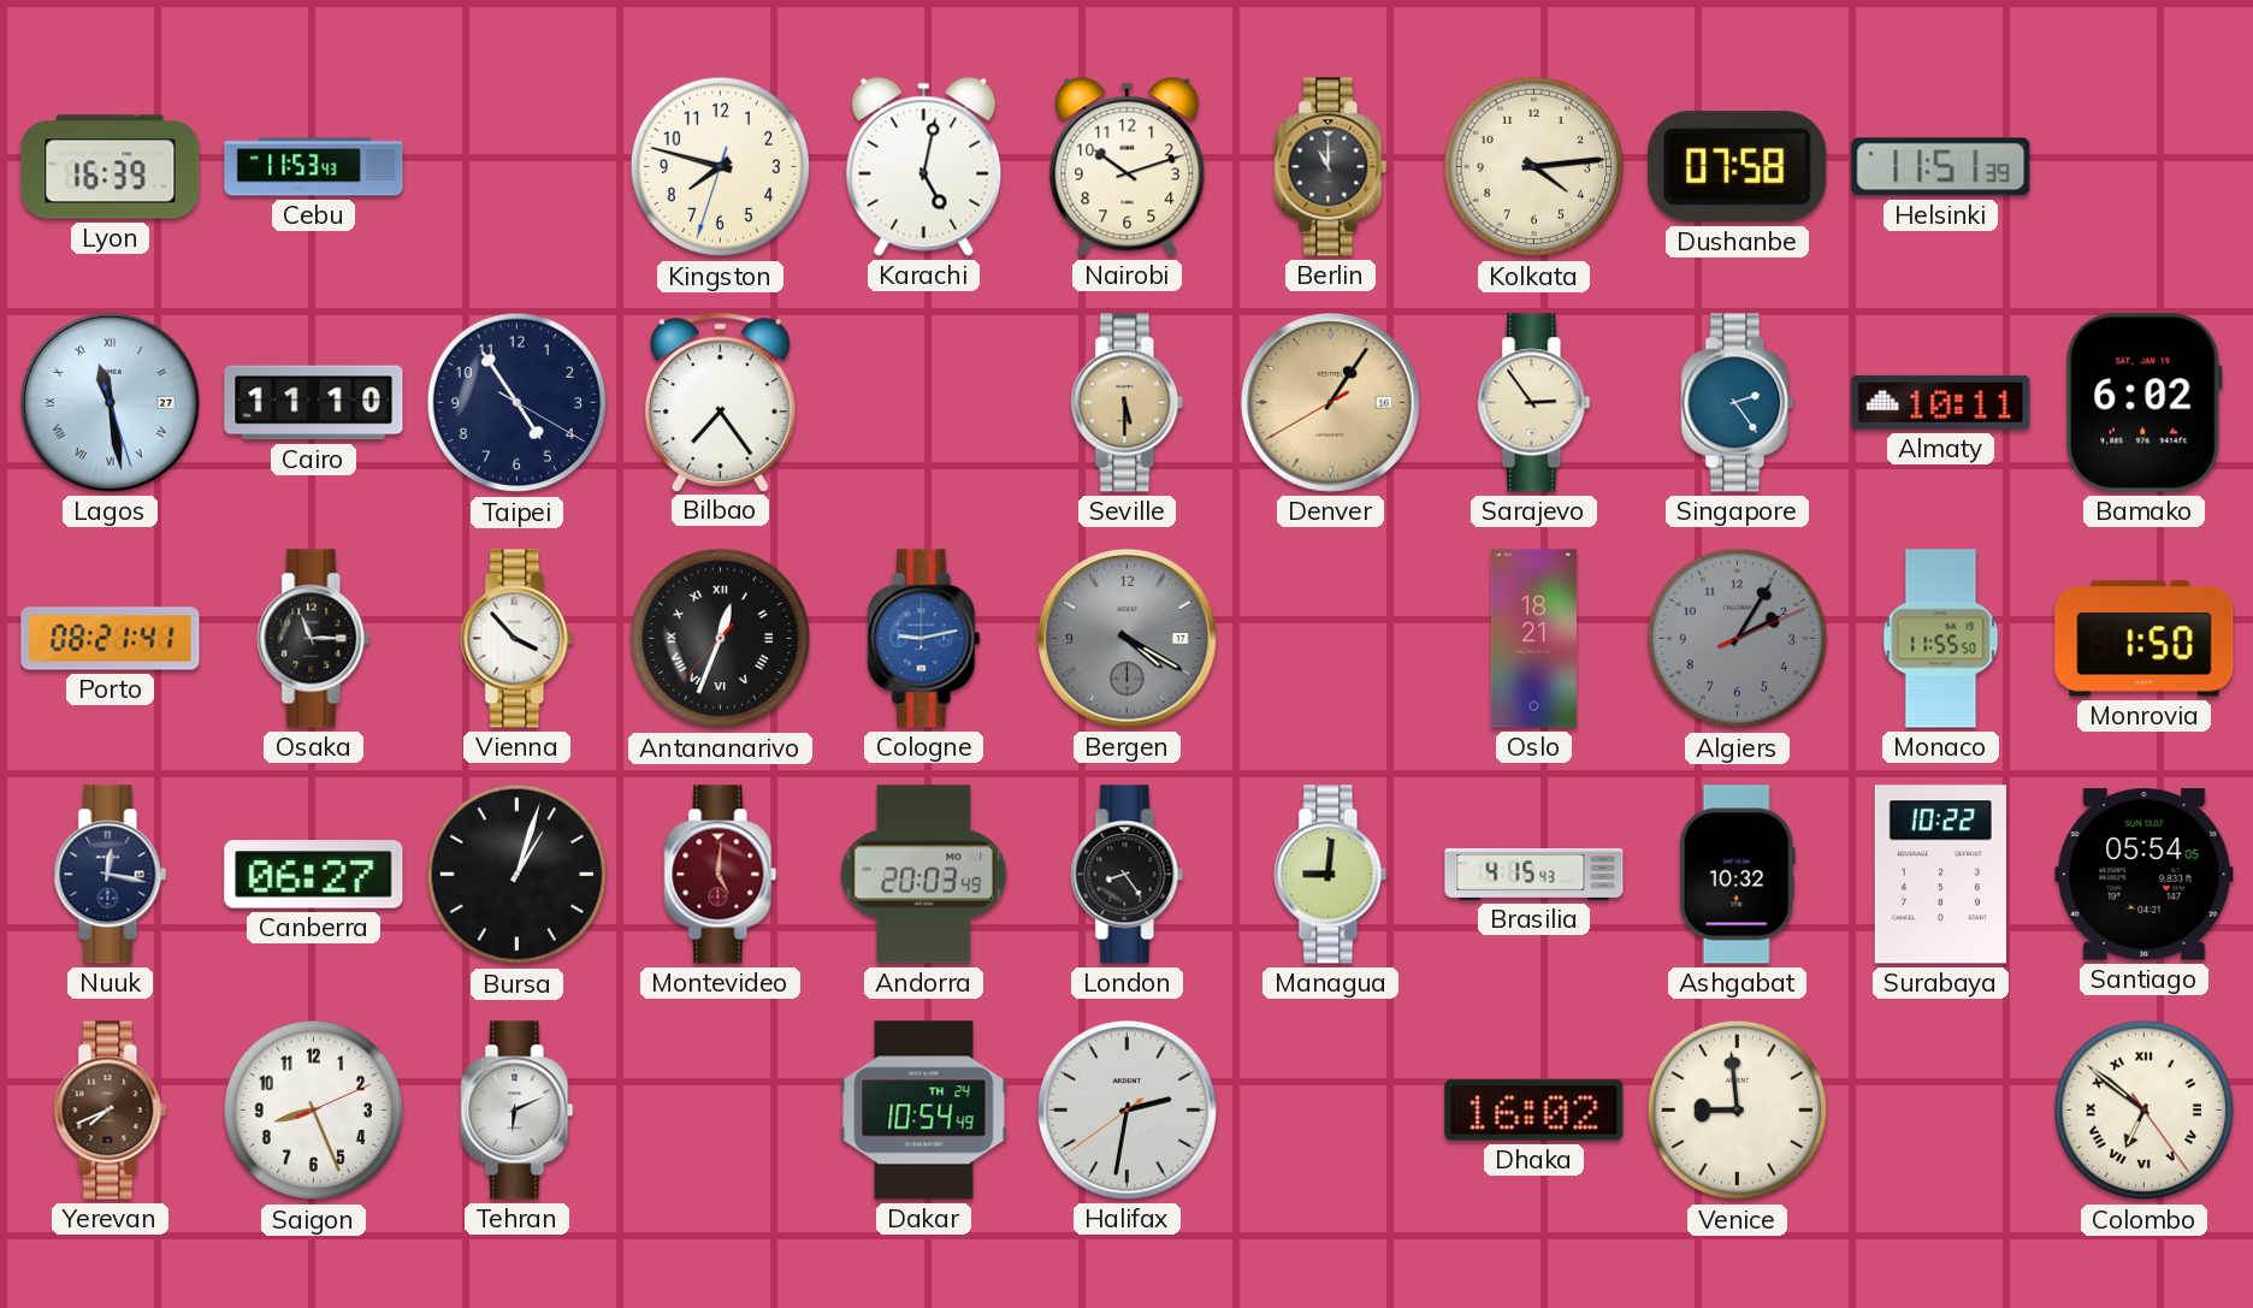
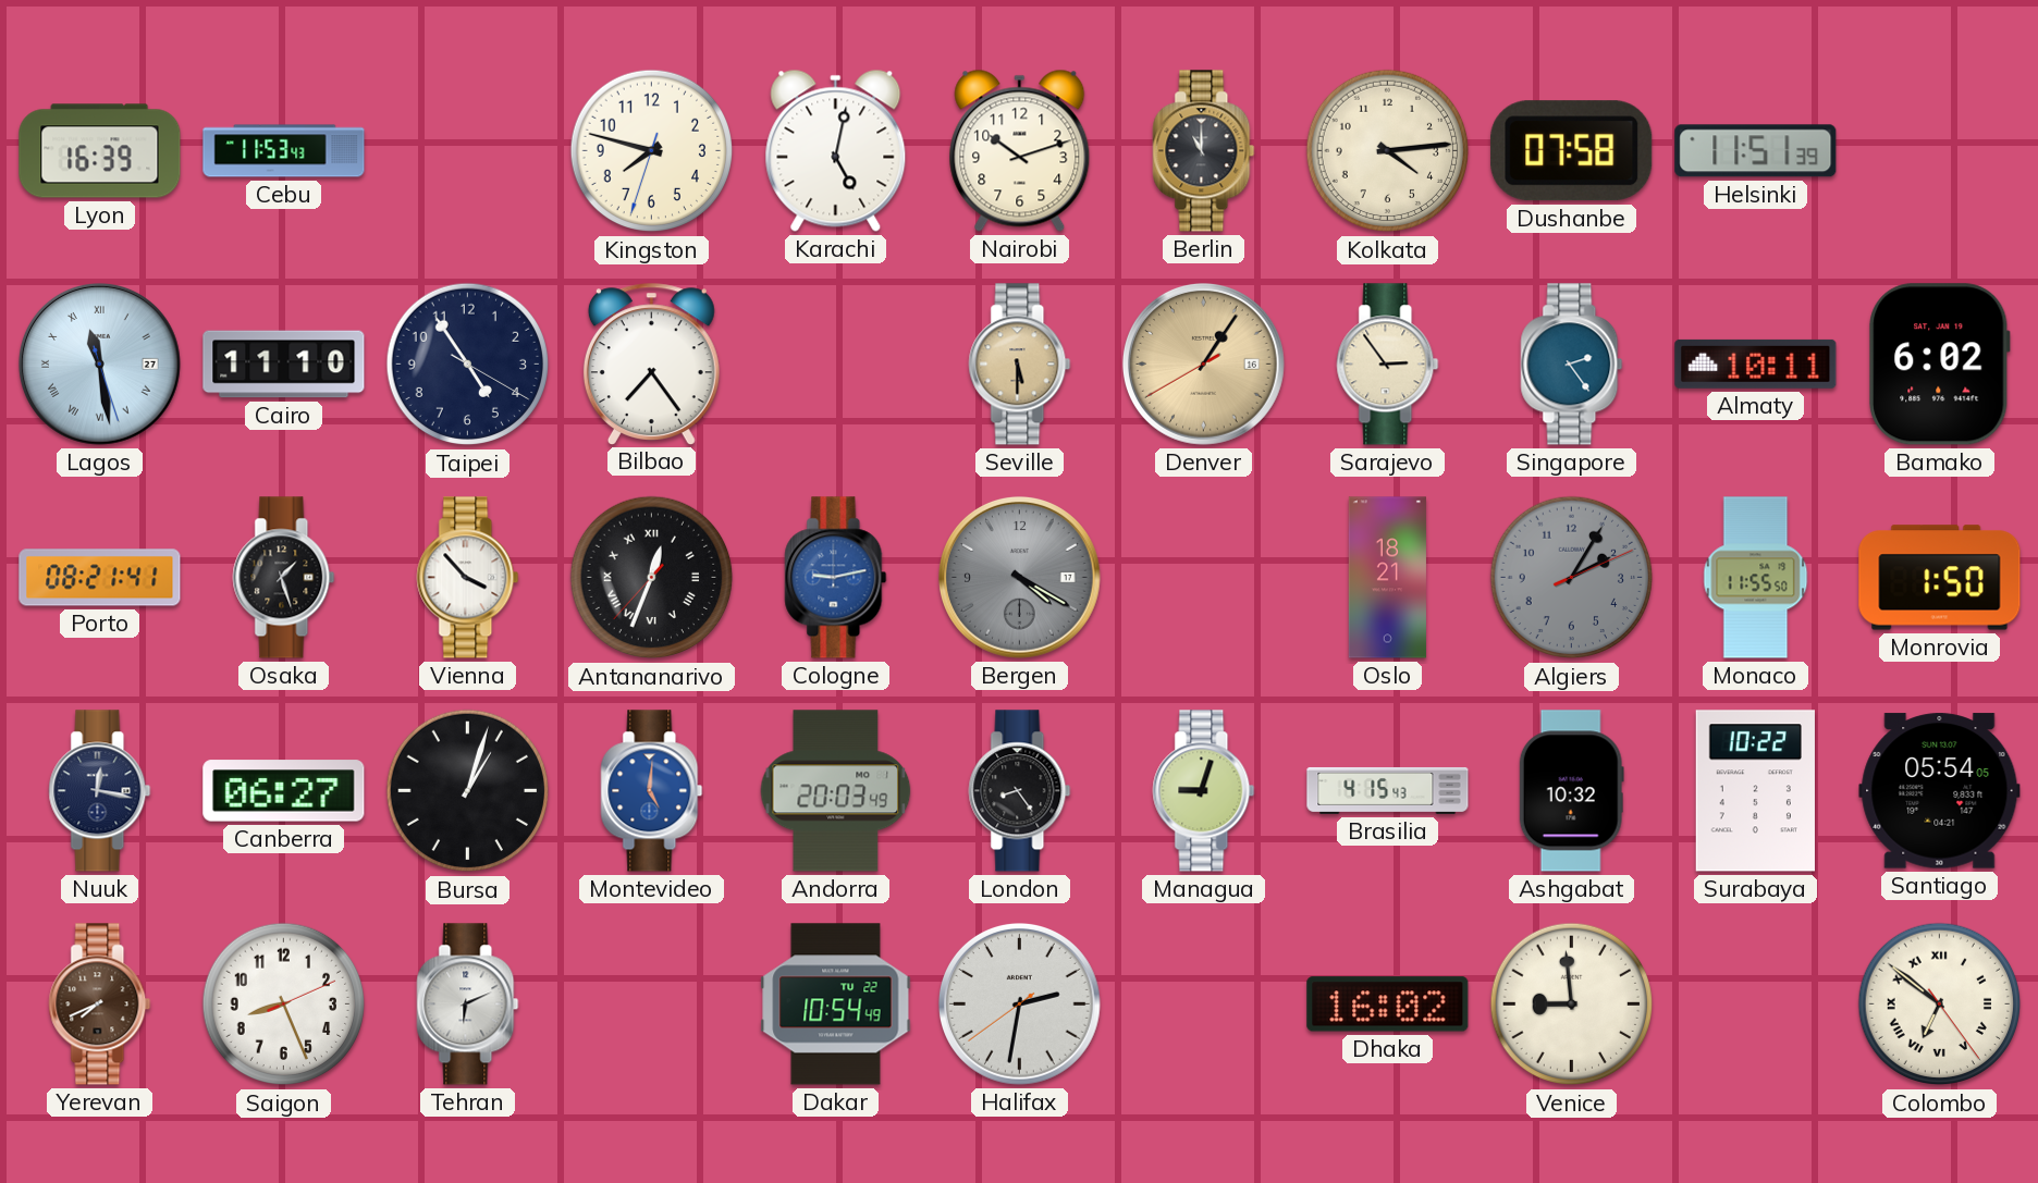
Osaka: 11:15 -> 1:27
Montevideo dial: burgundy -> blue
Managua: 9:01 -> 9:03
Dakar date: TH 24 -> TU 22
